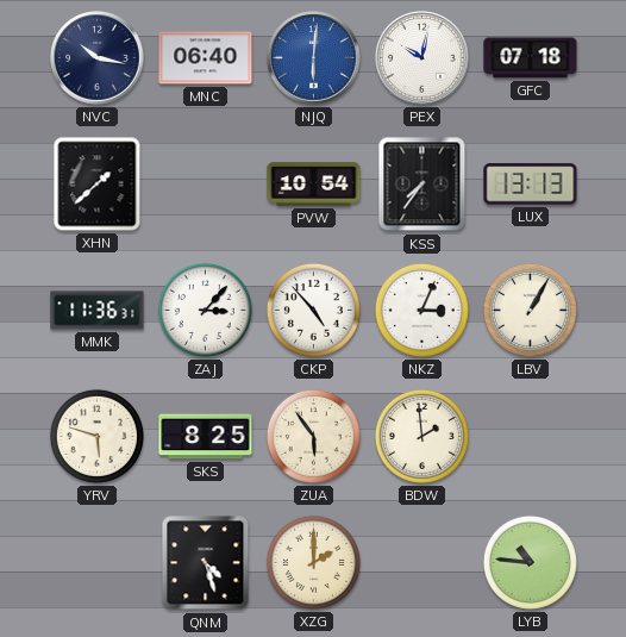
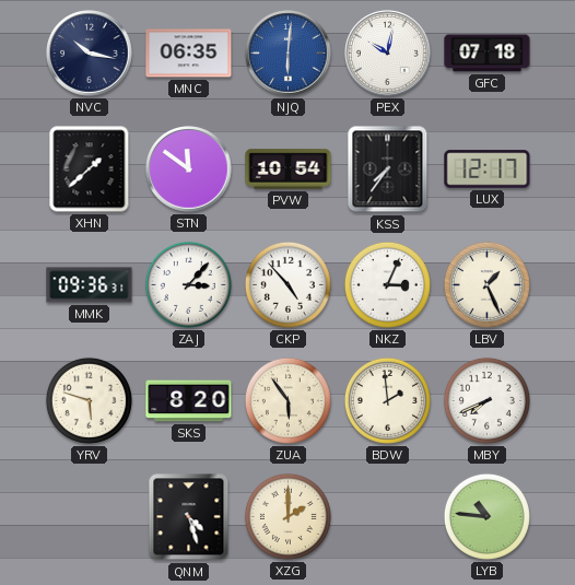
MNC: 06:40 -> 06:35
STN: none -> 11:51
LUX: 13:13 -> 12:17
MMK: 11:36 -> 09:36
LBV: 1:05 -> 1:26
SKS: 8:25 -> 8:20
MBY: none -> 7:41
